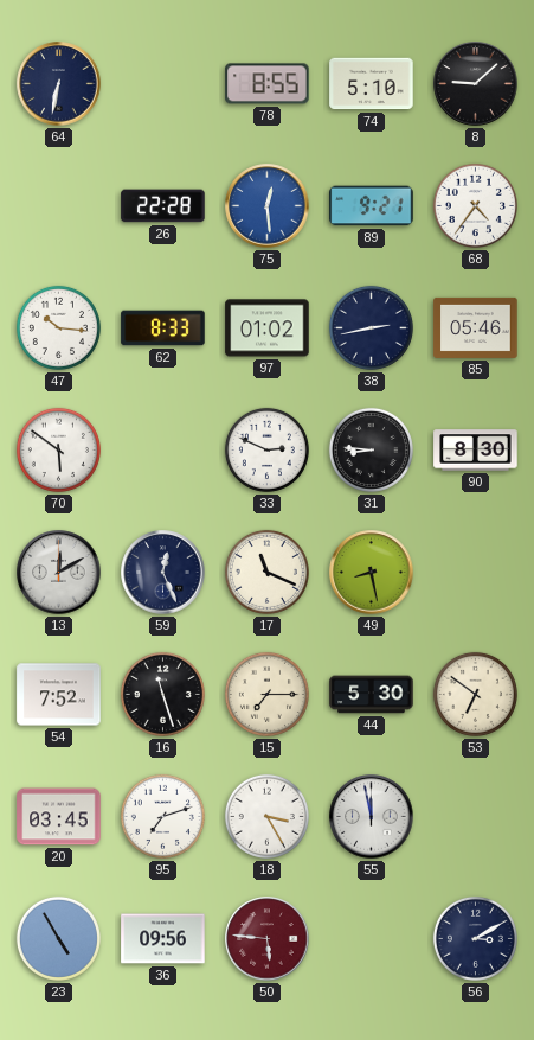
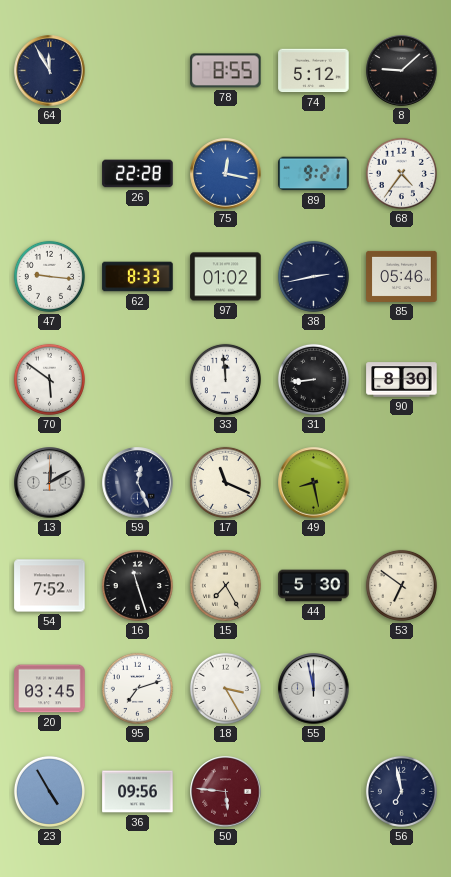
64: 6:32 -> 11:55
74: 5:10 -> 5:12
75: 12:29 -> 12:17
47: 10:16 -> 9:16
33: 2:49 -> 11:59
31: 8:46 -> 8:44
15: 7:15 -> 7:25
56: 3:10 -> 6:58
